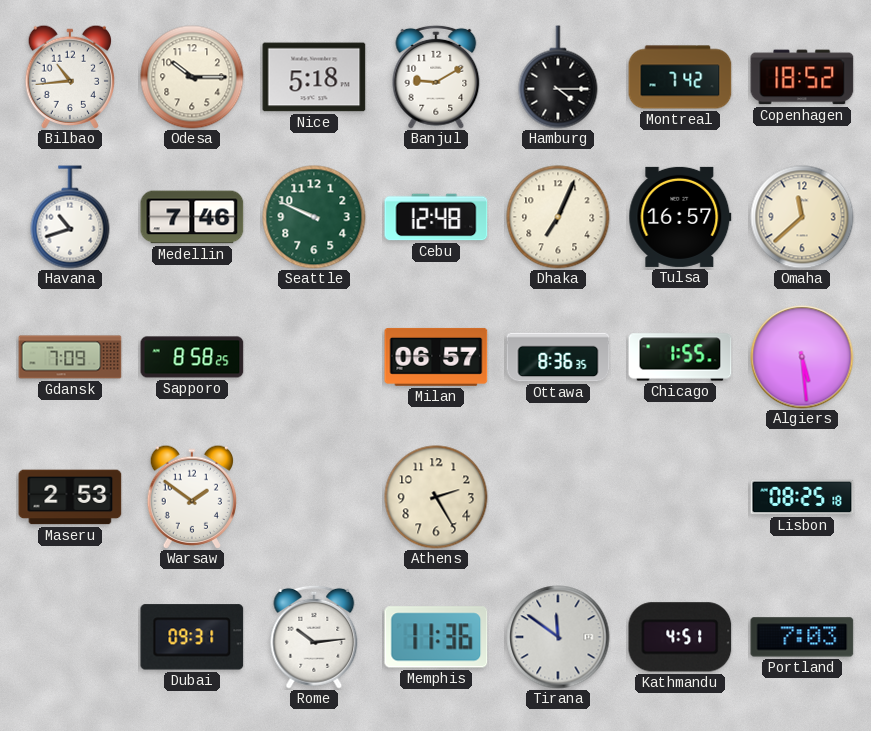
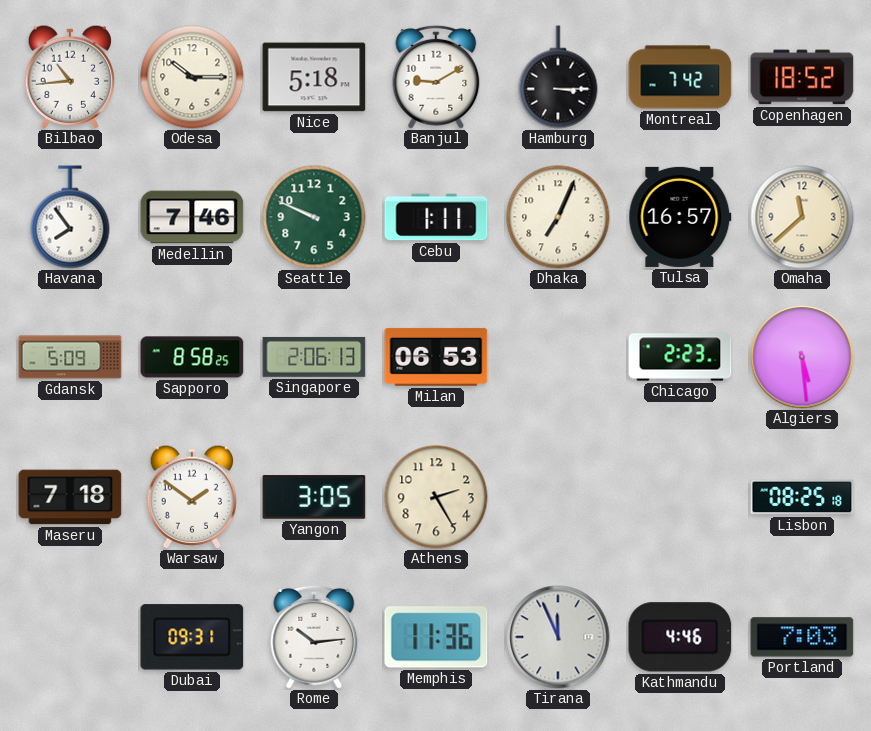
Hamburg: 4:15 -> 3:15
Havana: 10:42 -> 7:54
Cebu: 12:48 -> 1:11
Gdansk: 7:09 -> 5:09
Singapore: none -> 2:06
Milan: 06:57 -> 06:53
Ottawa: 8:36 -> none
Chicago: 1:55 -> 2:23
Maseru: 2:53 -> 7:18
Yangon: none -> 3:05
Tirana: 11:51 -> 11:56
Kathmandu: 4:51 -> 4:46
